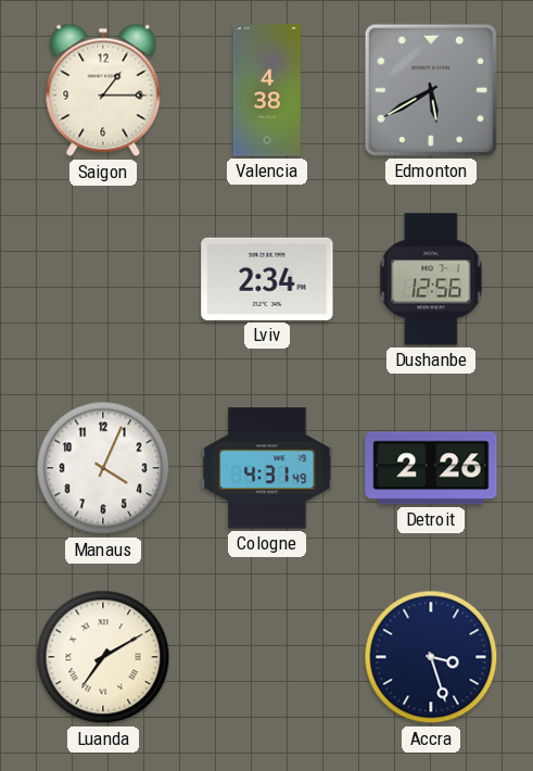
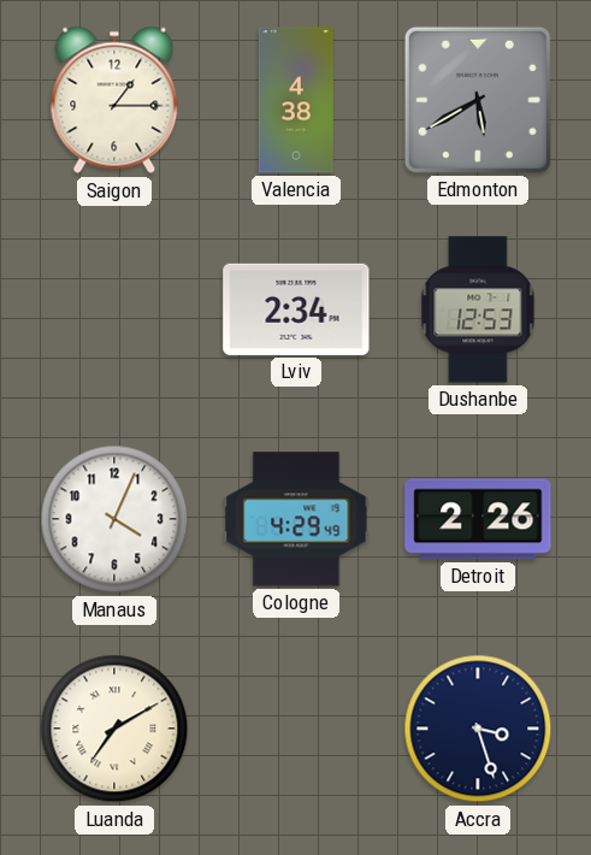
Dushanbe: 12:56 -> 12:53
Cologne: 4:31 -> 4:29
